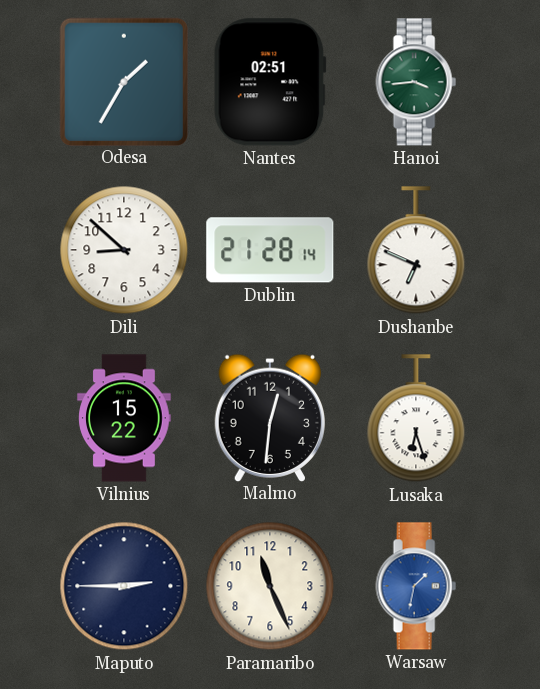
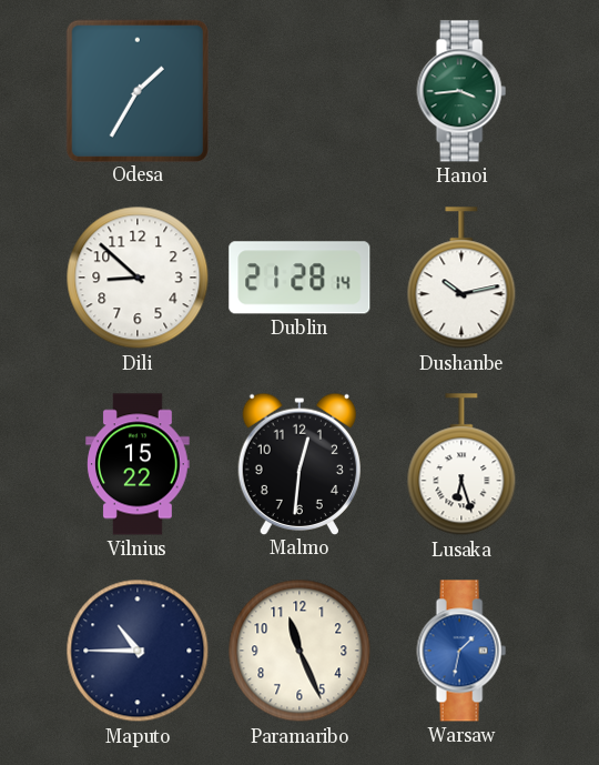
Nantes: 02:51 -> none
Dushanbe: 6:49 -> 10:13
Maputo: 2:45 -> 10:45
